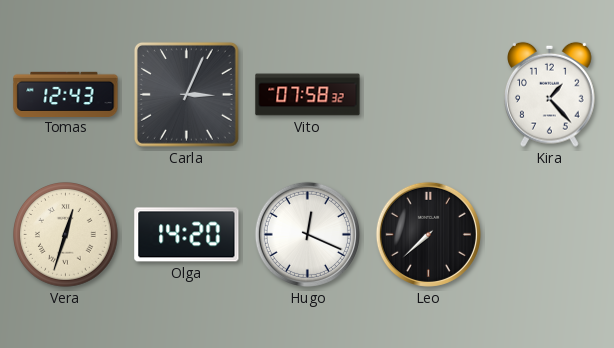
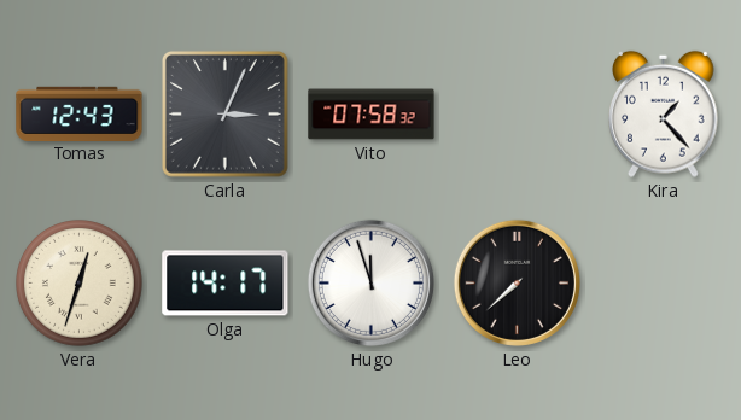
Olga: 14:20 -> 14:17
Hugo: 12:19 -> 11:57
